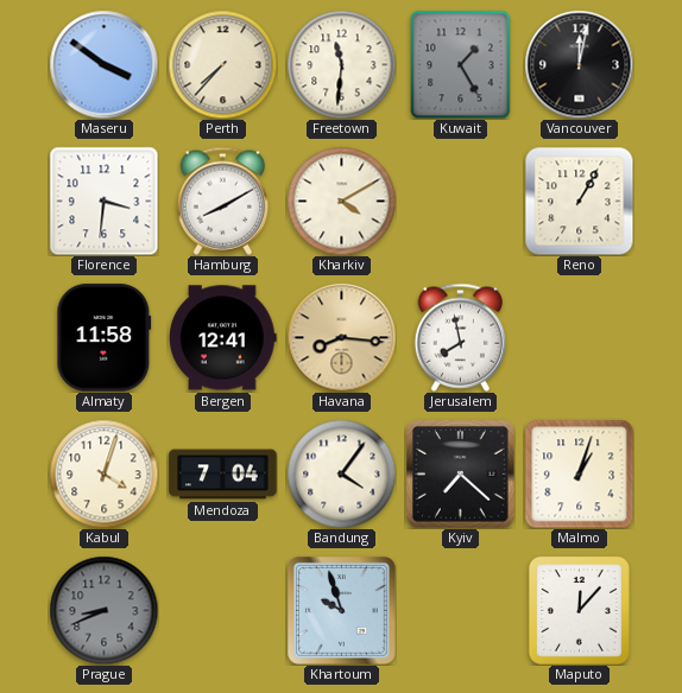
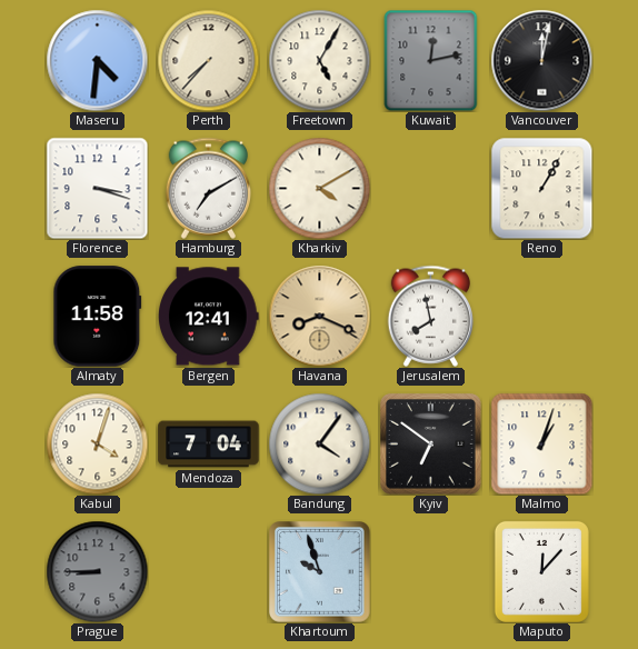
Maseru: 3:51 -> 4:31
Freetown: 11:31 -> 5:05
Kuwait: 1:25 -> 12:13
Florence: 3:31 -> 3:18
Hamburg: 8:10 -> 7:10
Havana: 8:16 -> 8:19
Kyiv: 7:22 -> 6:51
Prague: 8:41 -> 8:45
